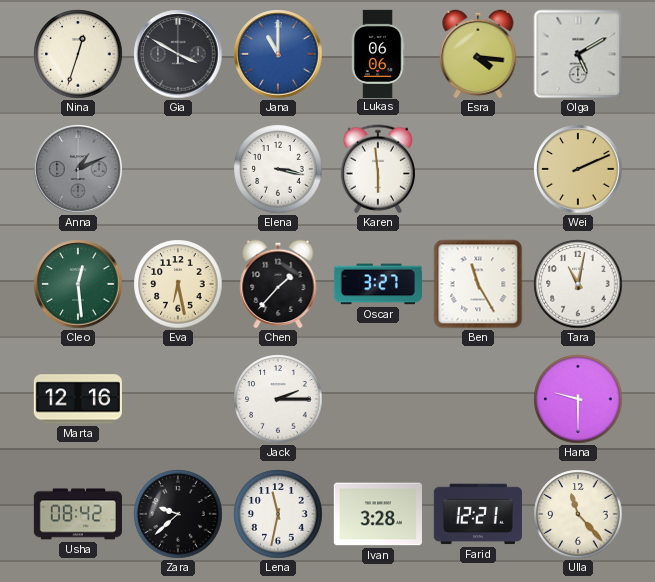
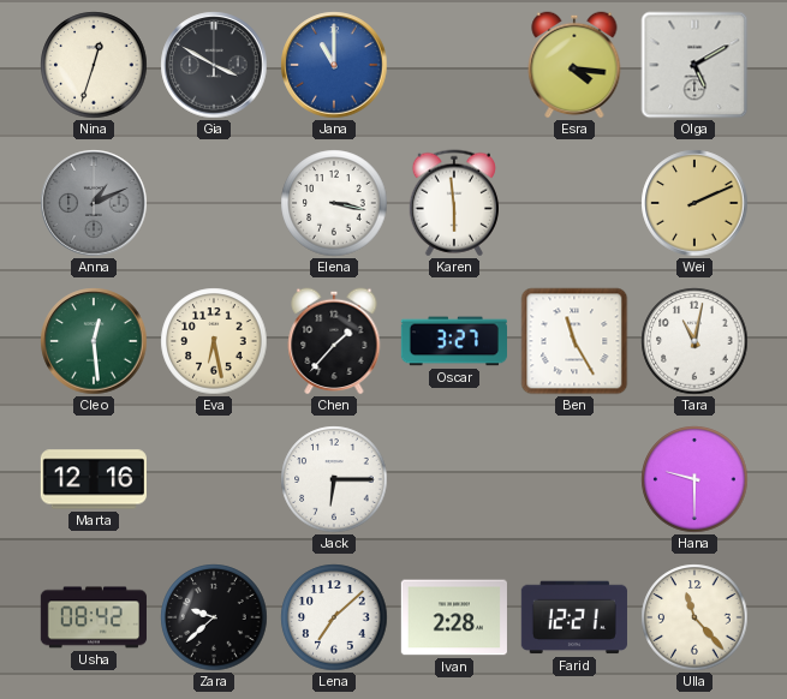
Lukas: 06:06 -> none
Jack: 2:15 -> 6:15
Lena: 11:32 -> 7:08
Ivan: 3:28 -> 2:28
